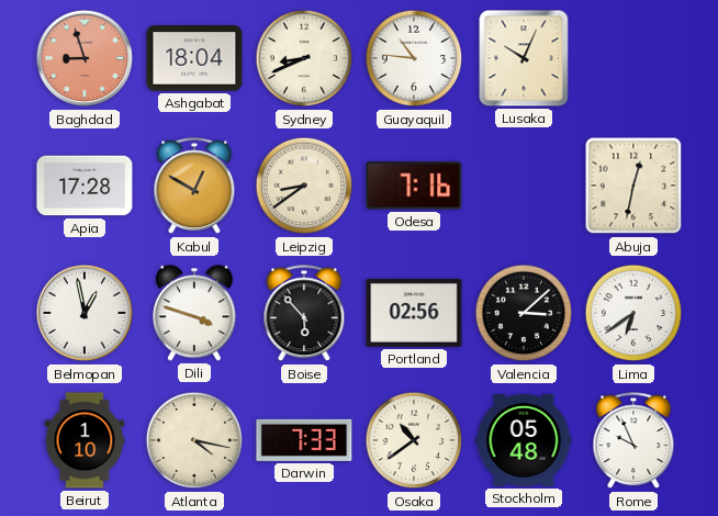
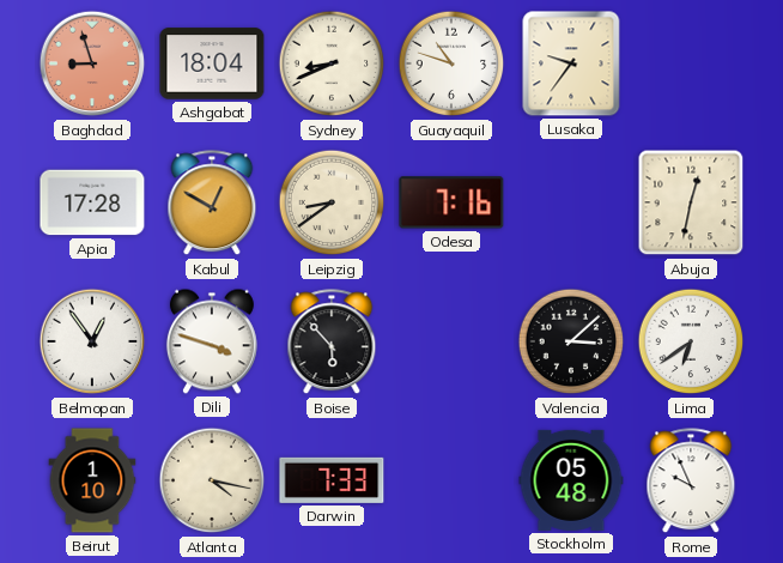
Guayaquil: 10:46 -> 10:48
Lusaka: 10:04 -> 9:36
Belmopan: 12:58 -> 12:54
Portland: 02:56 -> none
Osaka: 10:39 -> none
